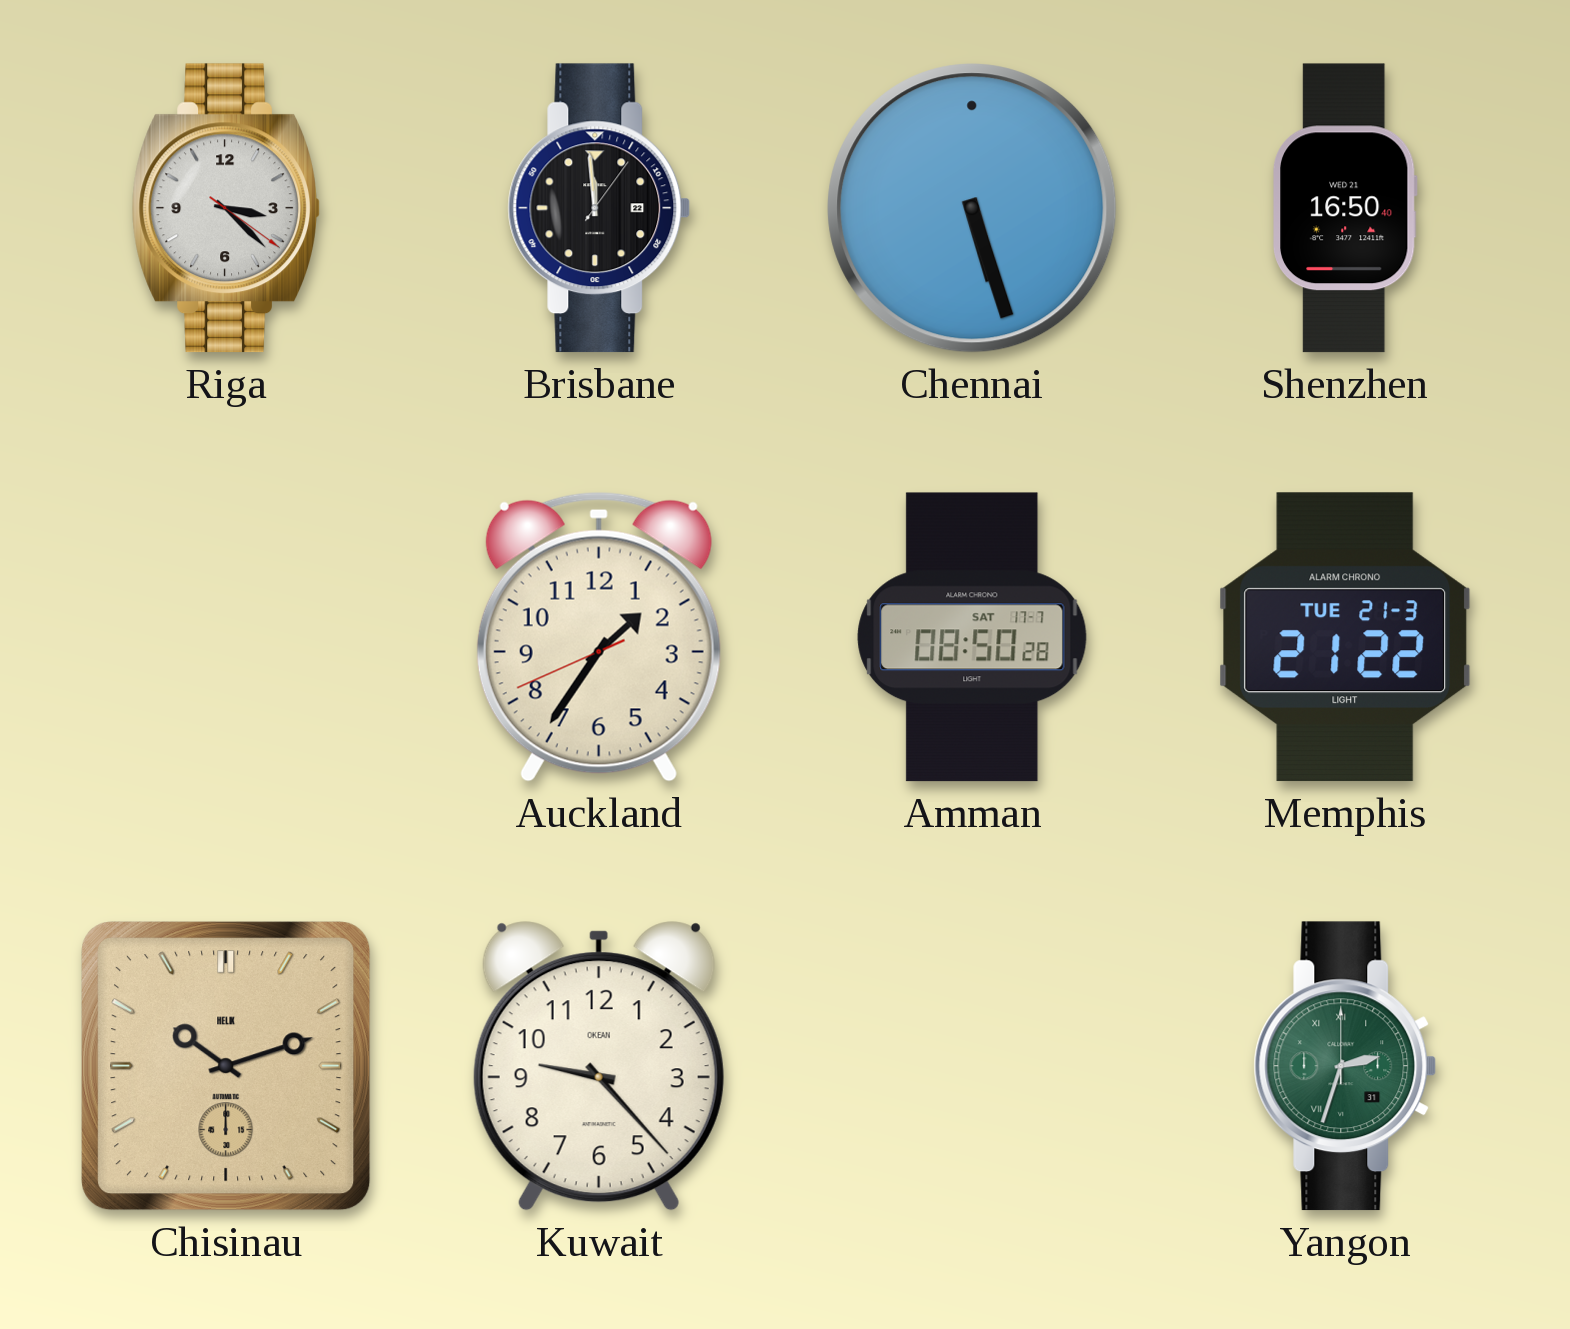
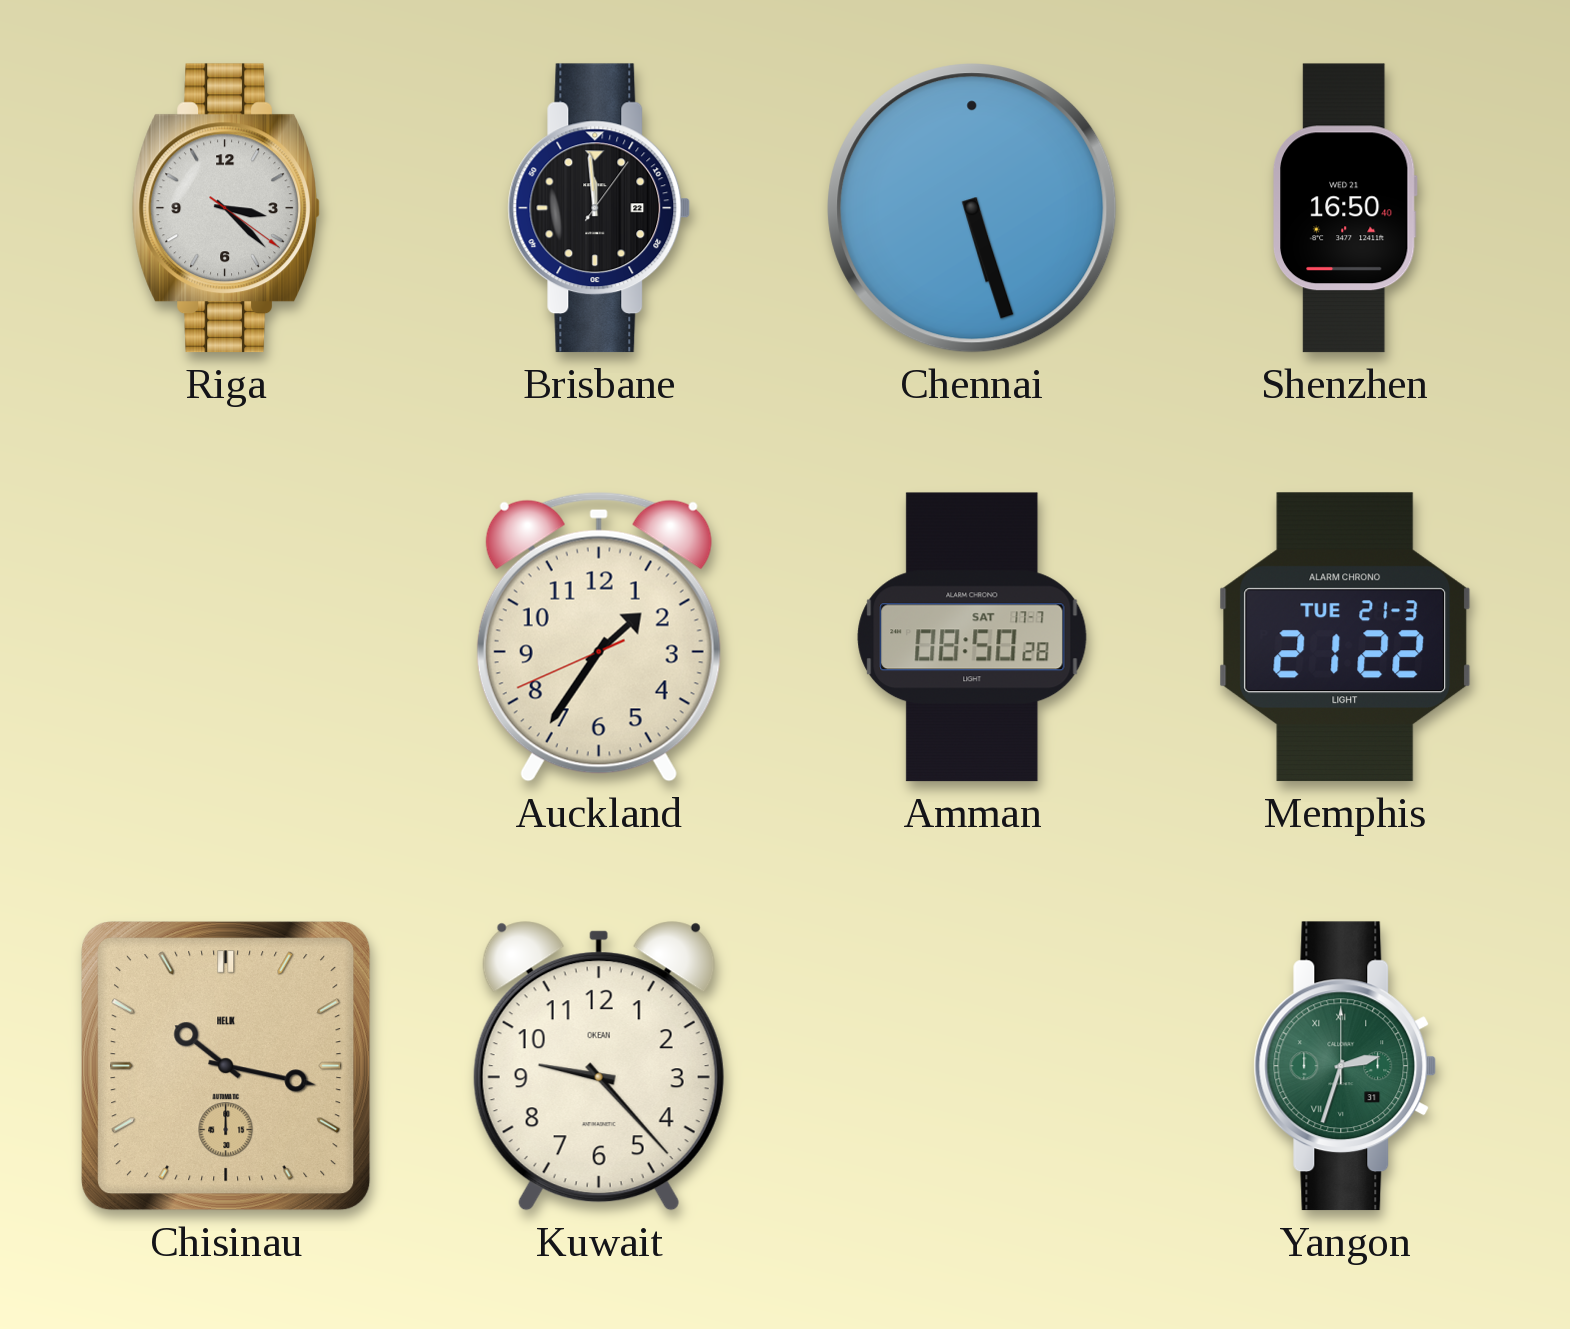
Chisinau: 10:12 -> 10:17
